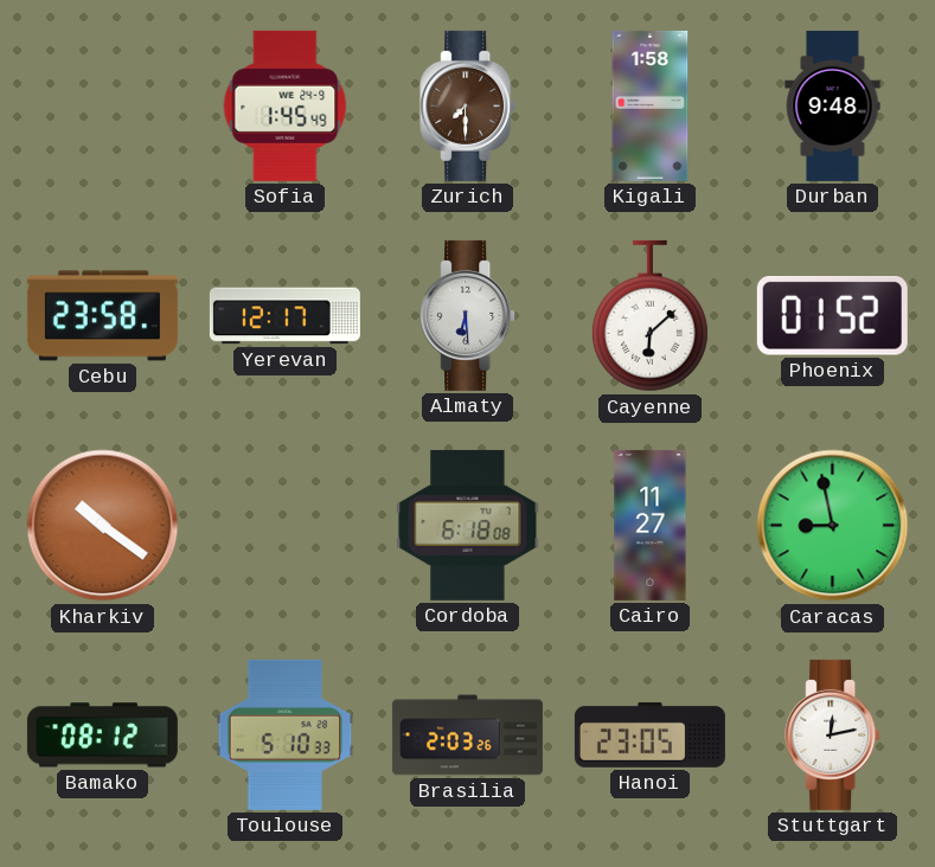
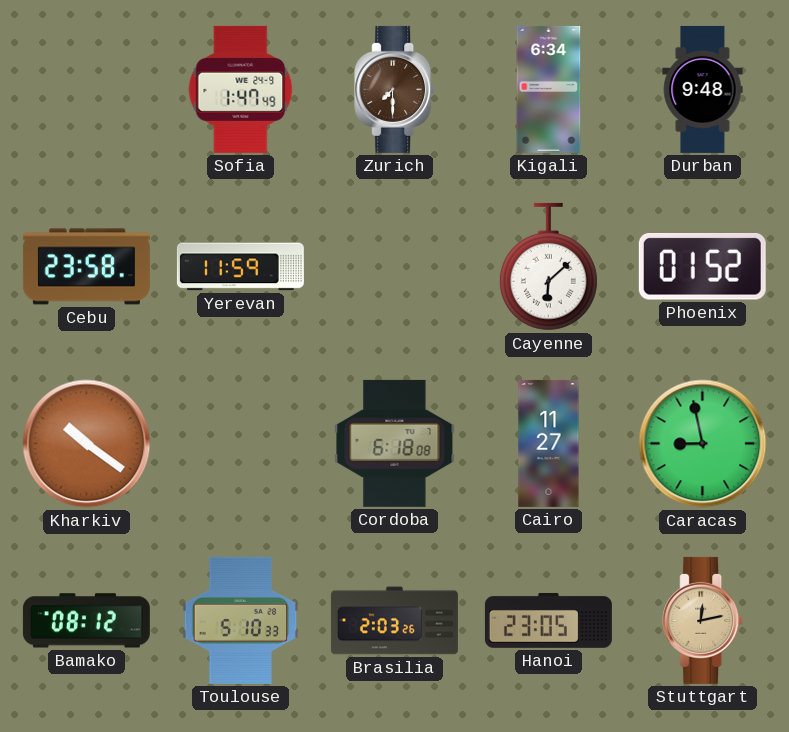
Sofia: 1:45 -> 1:47
Kigali: 1:58 -> 6:34
Yerevan: 12:17 -> 11:59
Almaty: 6:29 -> none
Stuttgart dial: white -> champagne
